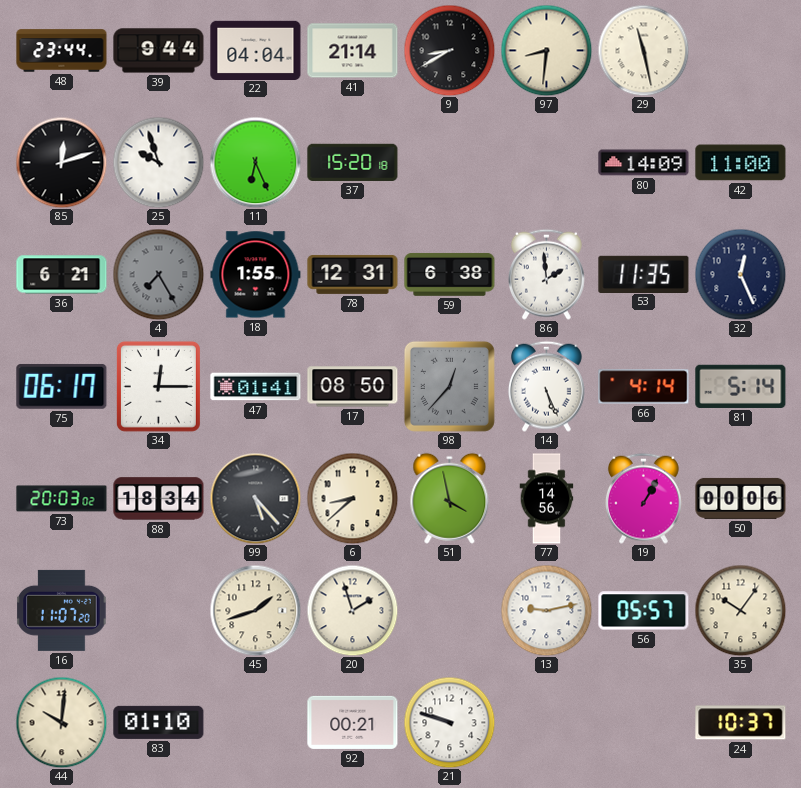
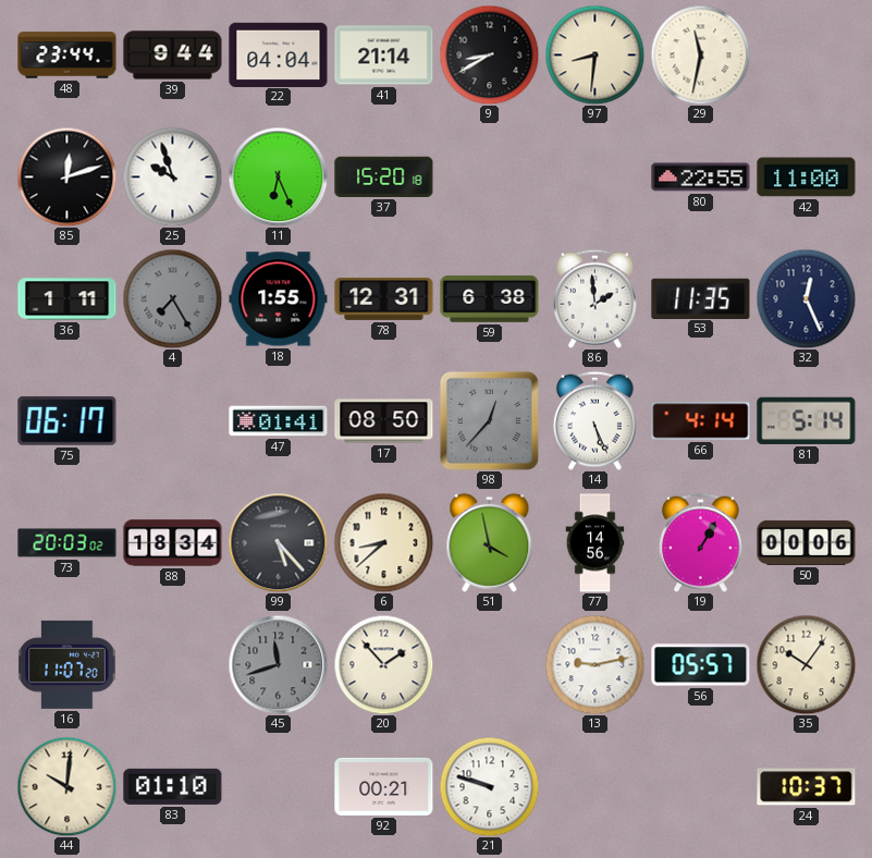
29: 11:28 -> 11:32
80: 14:09 -> 22:55
36: 6:21 -> 1:11
34: 12:15 -> none
45: 1:42 -> 11:42
45 dial: cream -> grey
20: 1:57 -> 1:53
